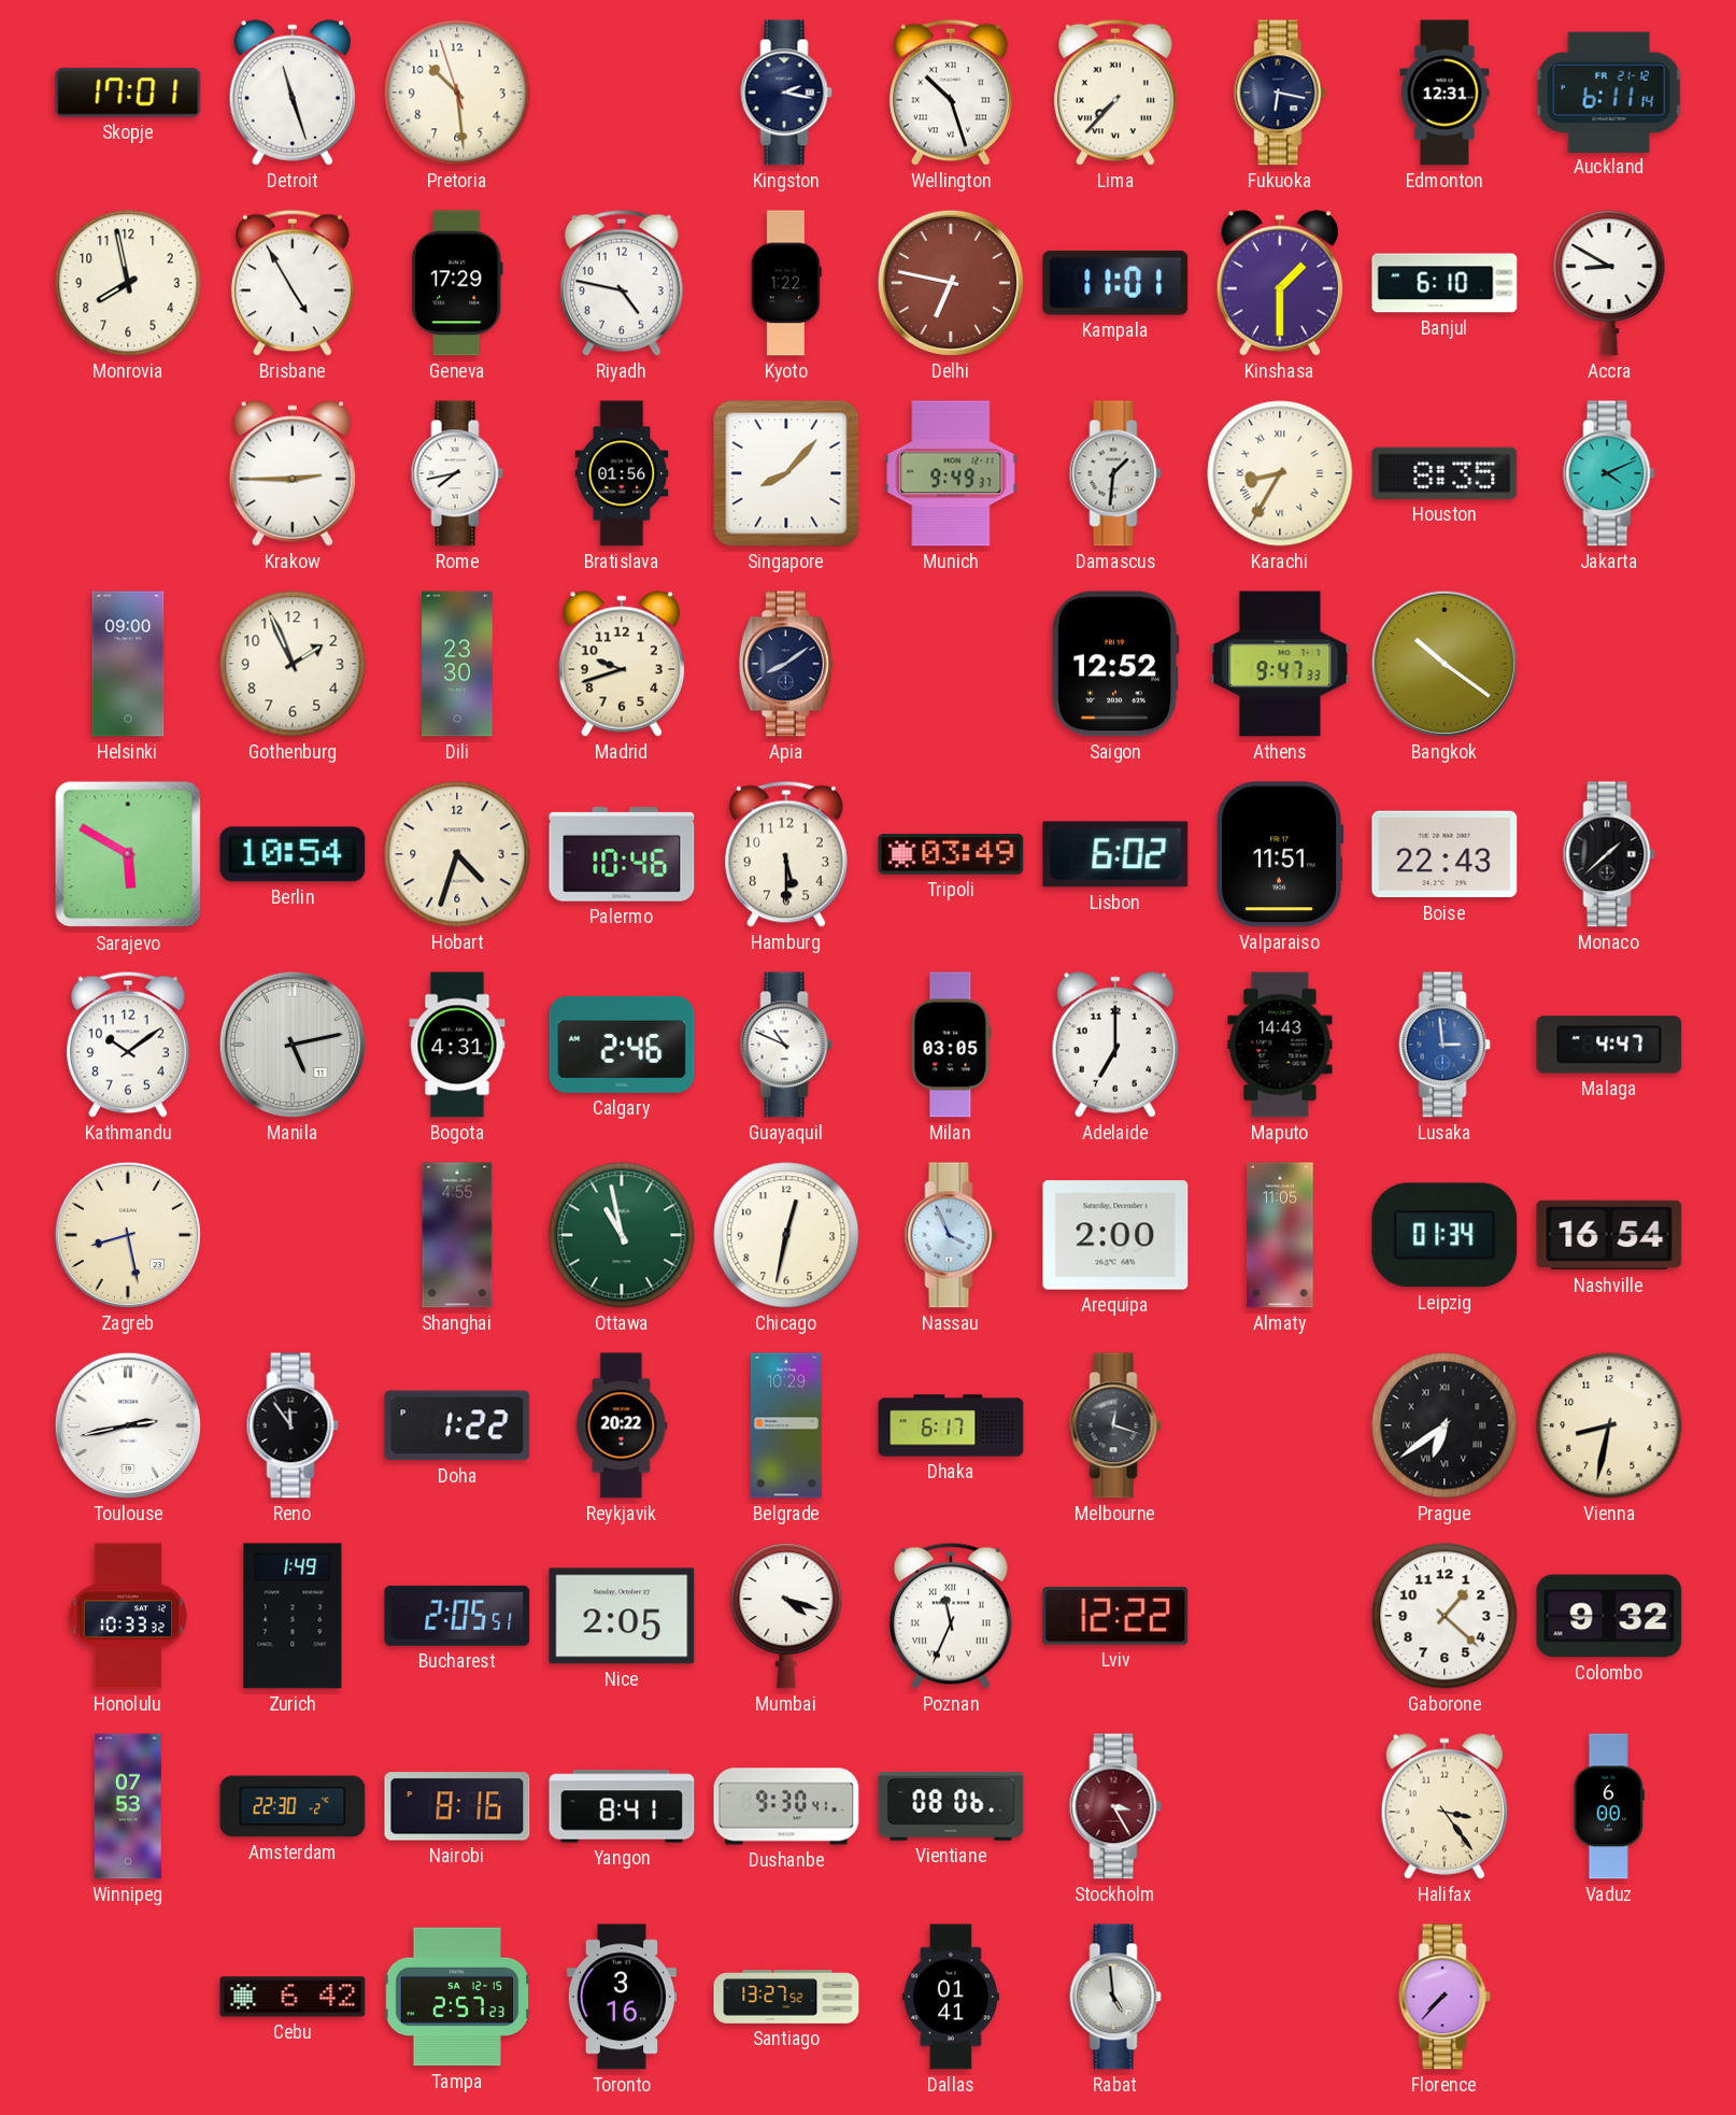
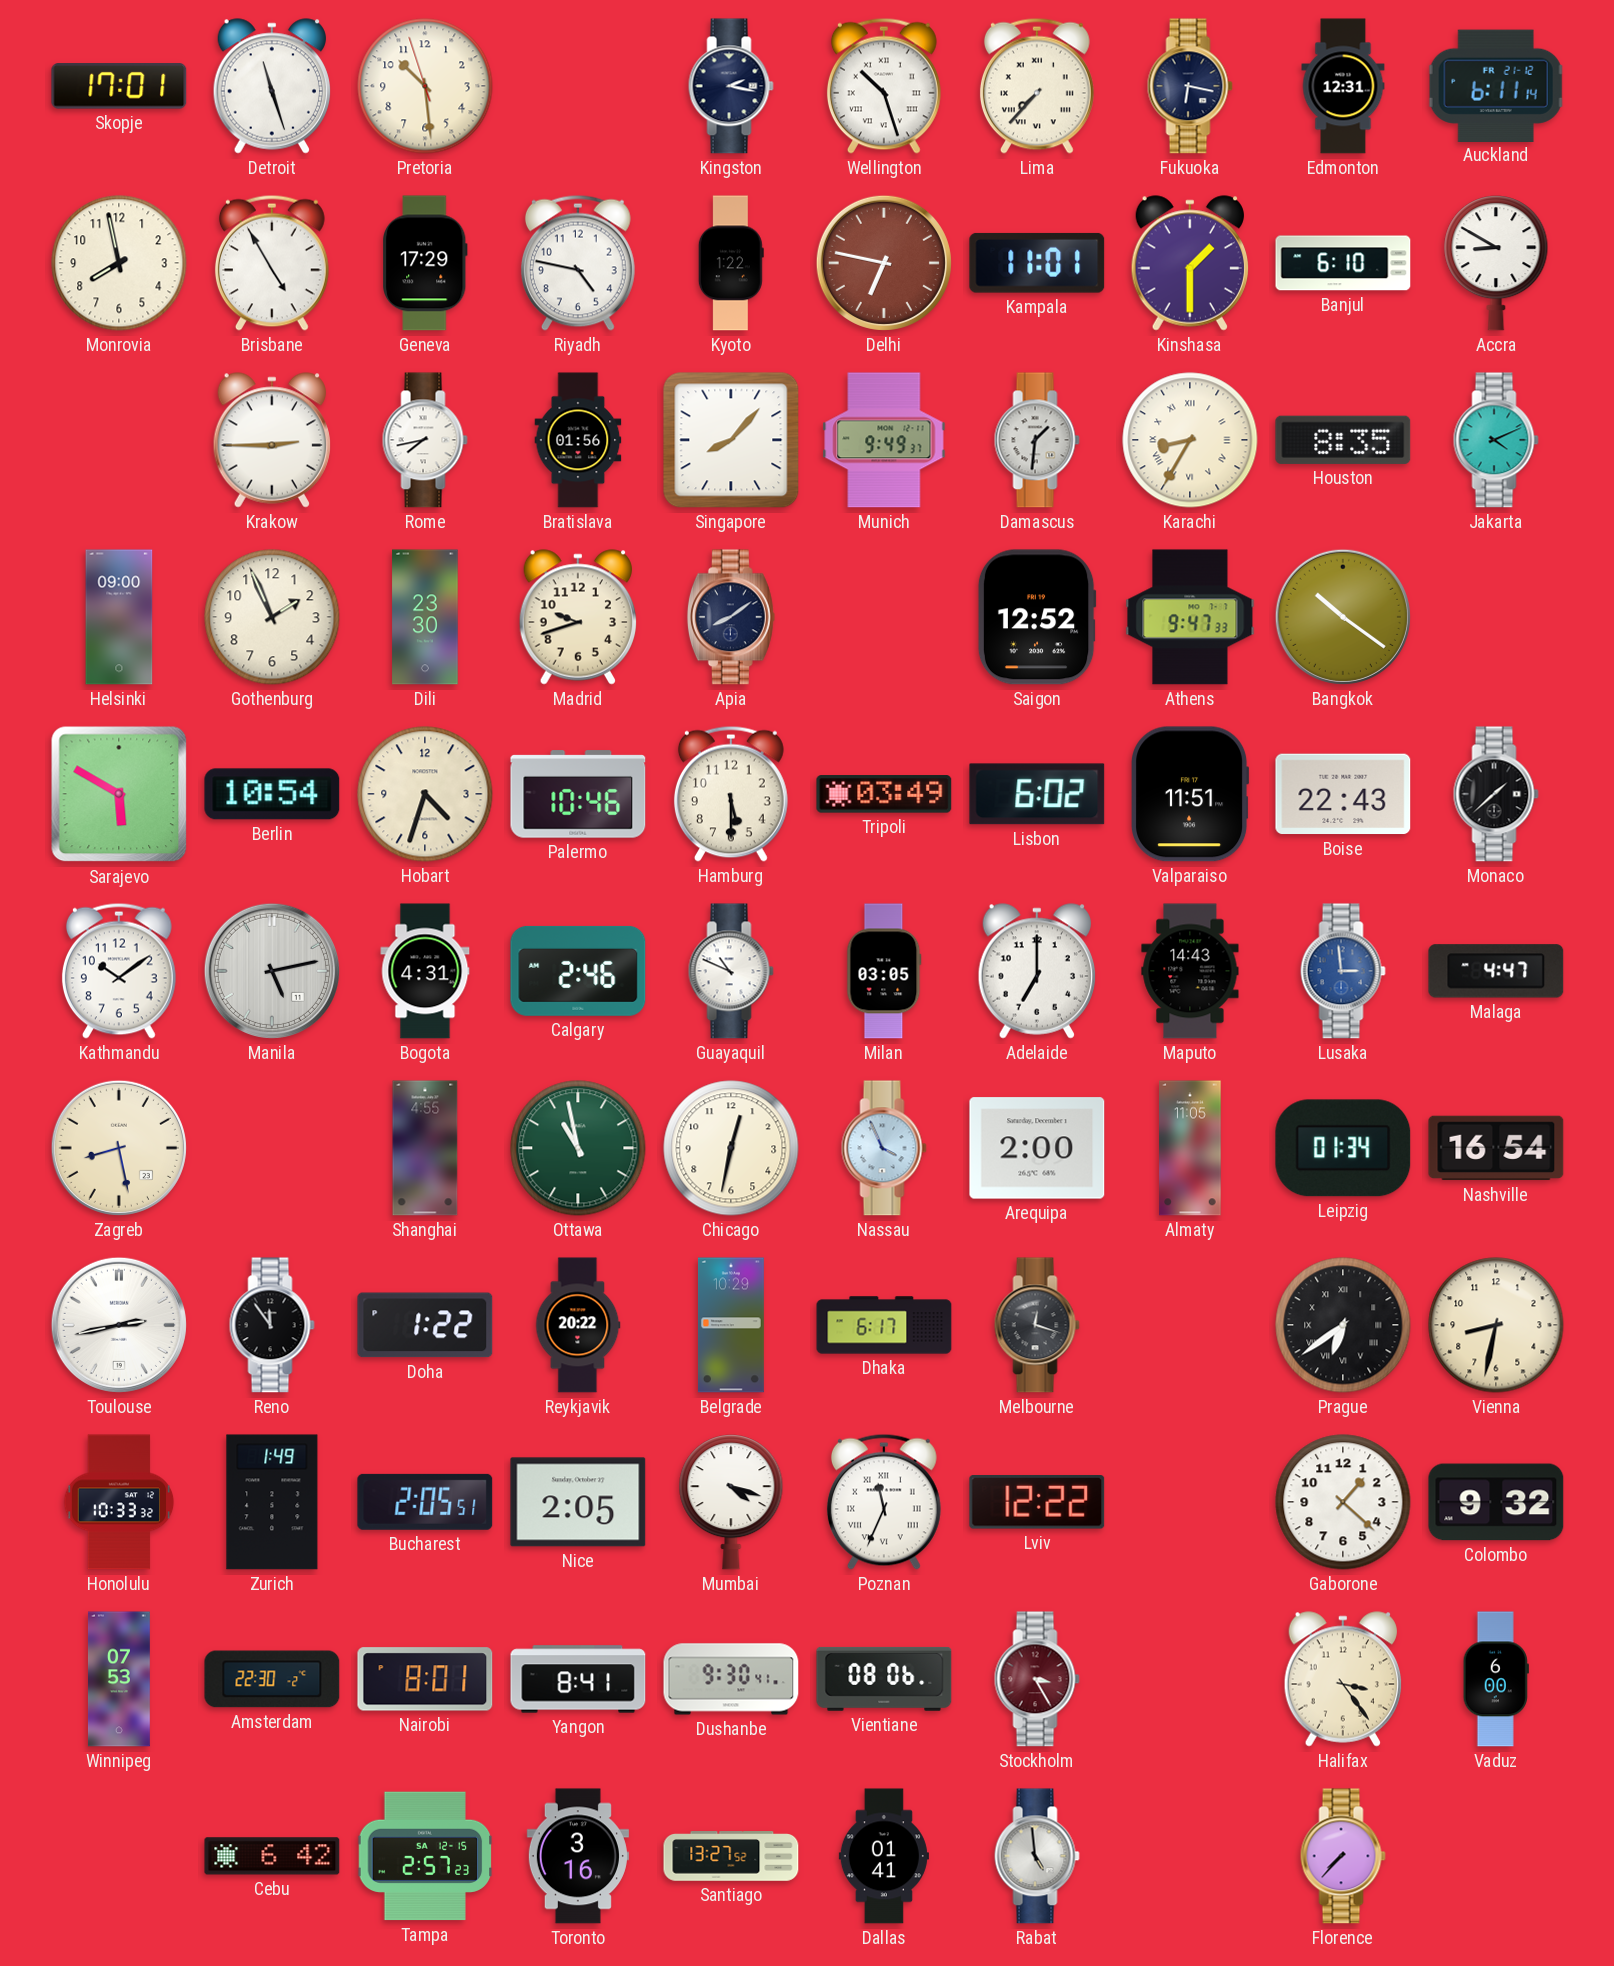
Nairobi: 8:16 -> 8:01
